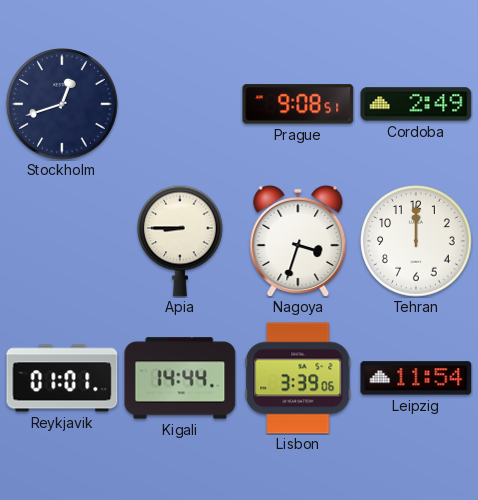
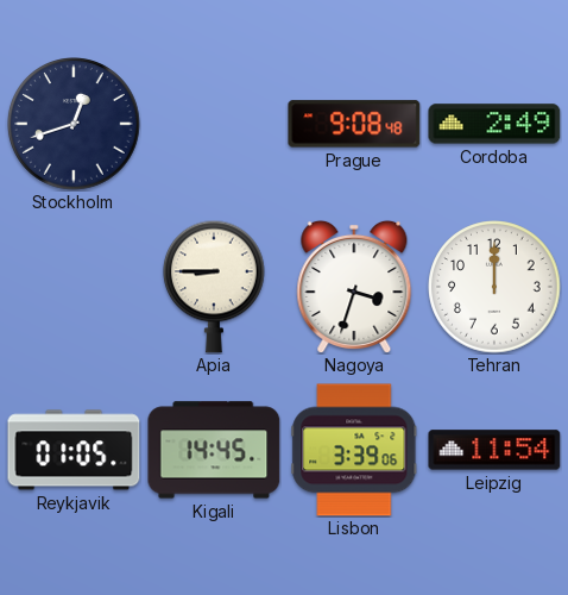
Prague: 9:08:51 -> 9:08:48
Reykjavik: 01:01 -> 01:05
Kigali: 14:44 -> 14:45
